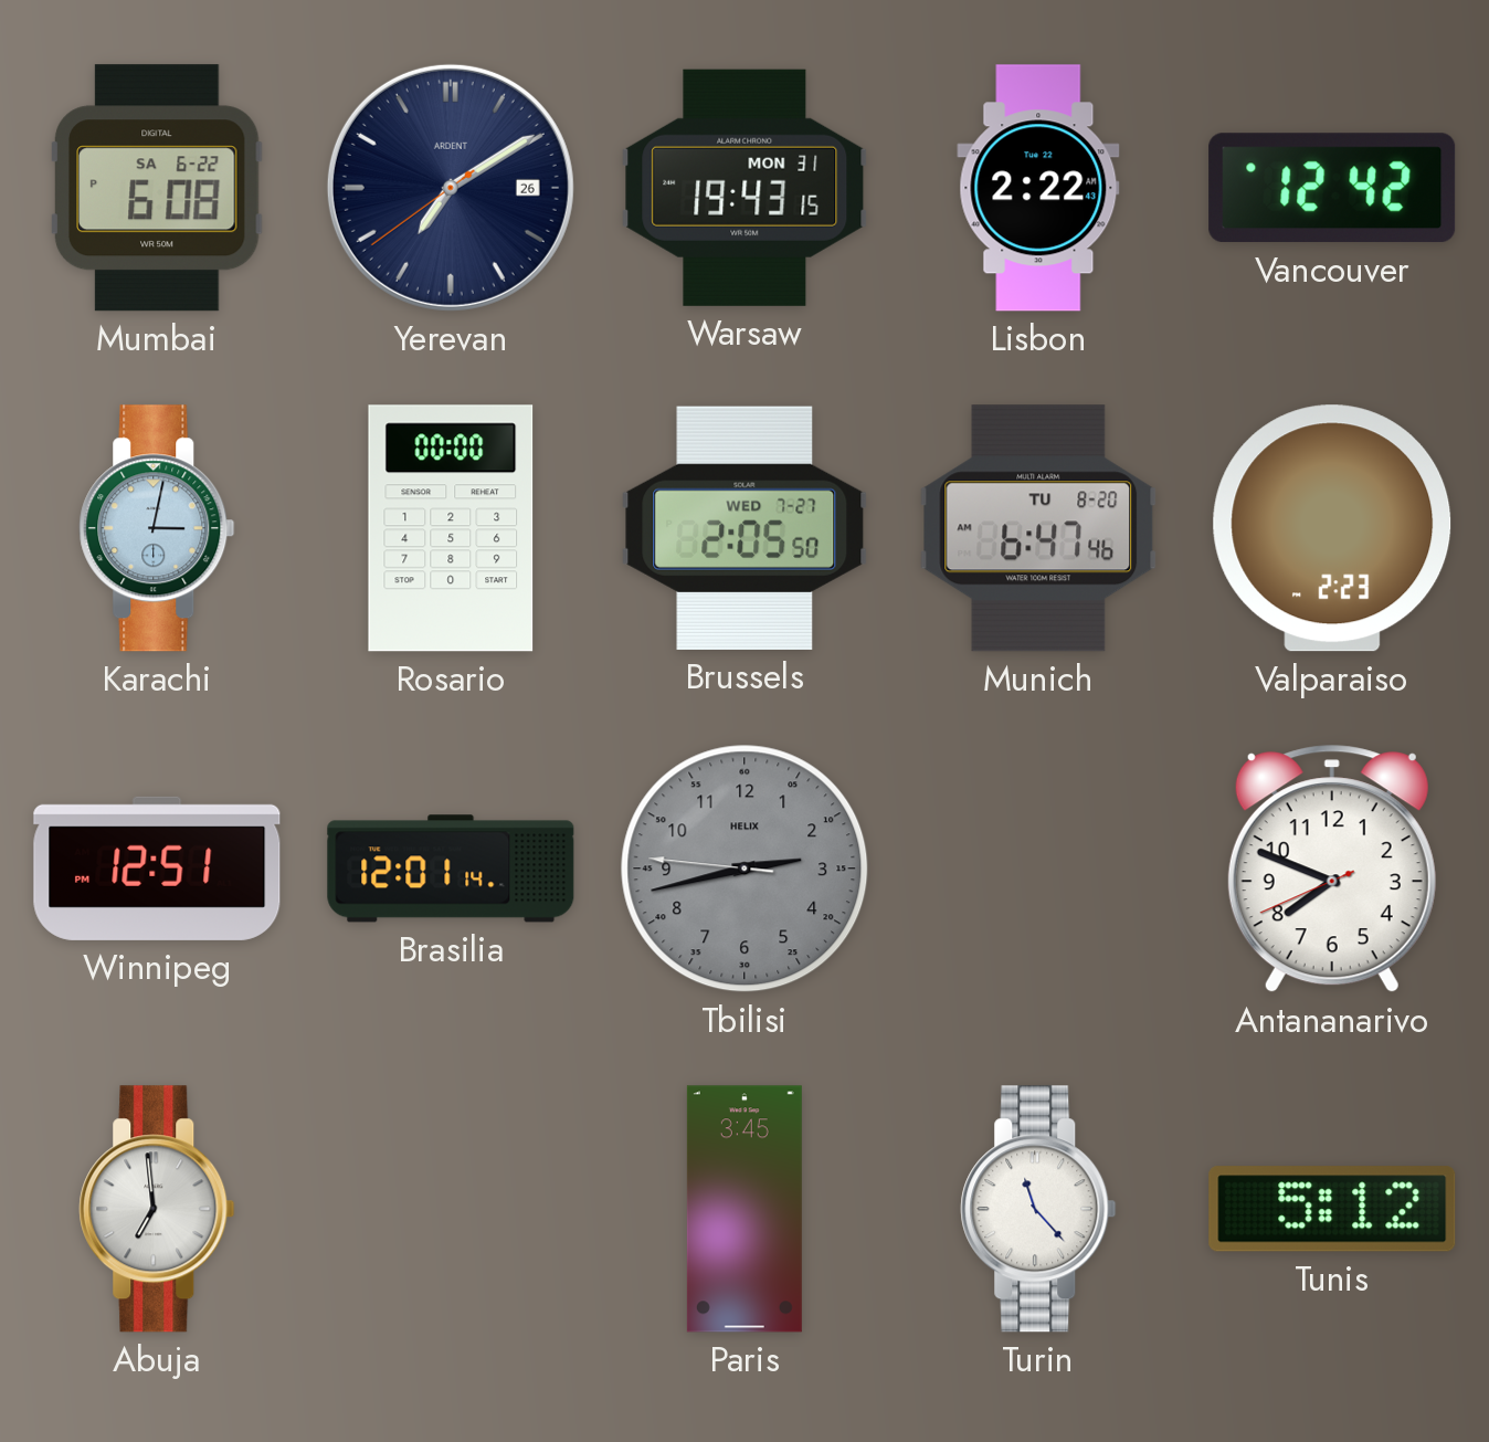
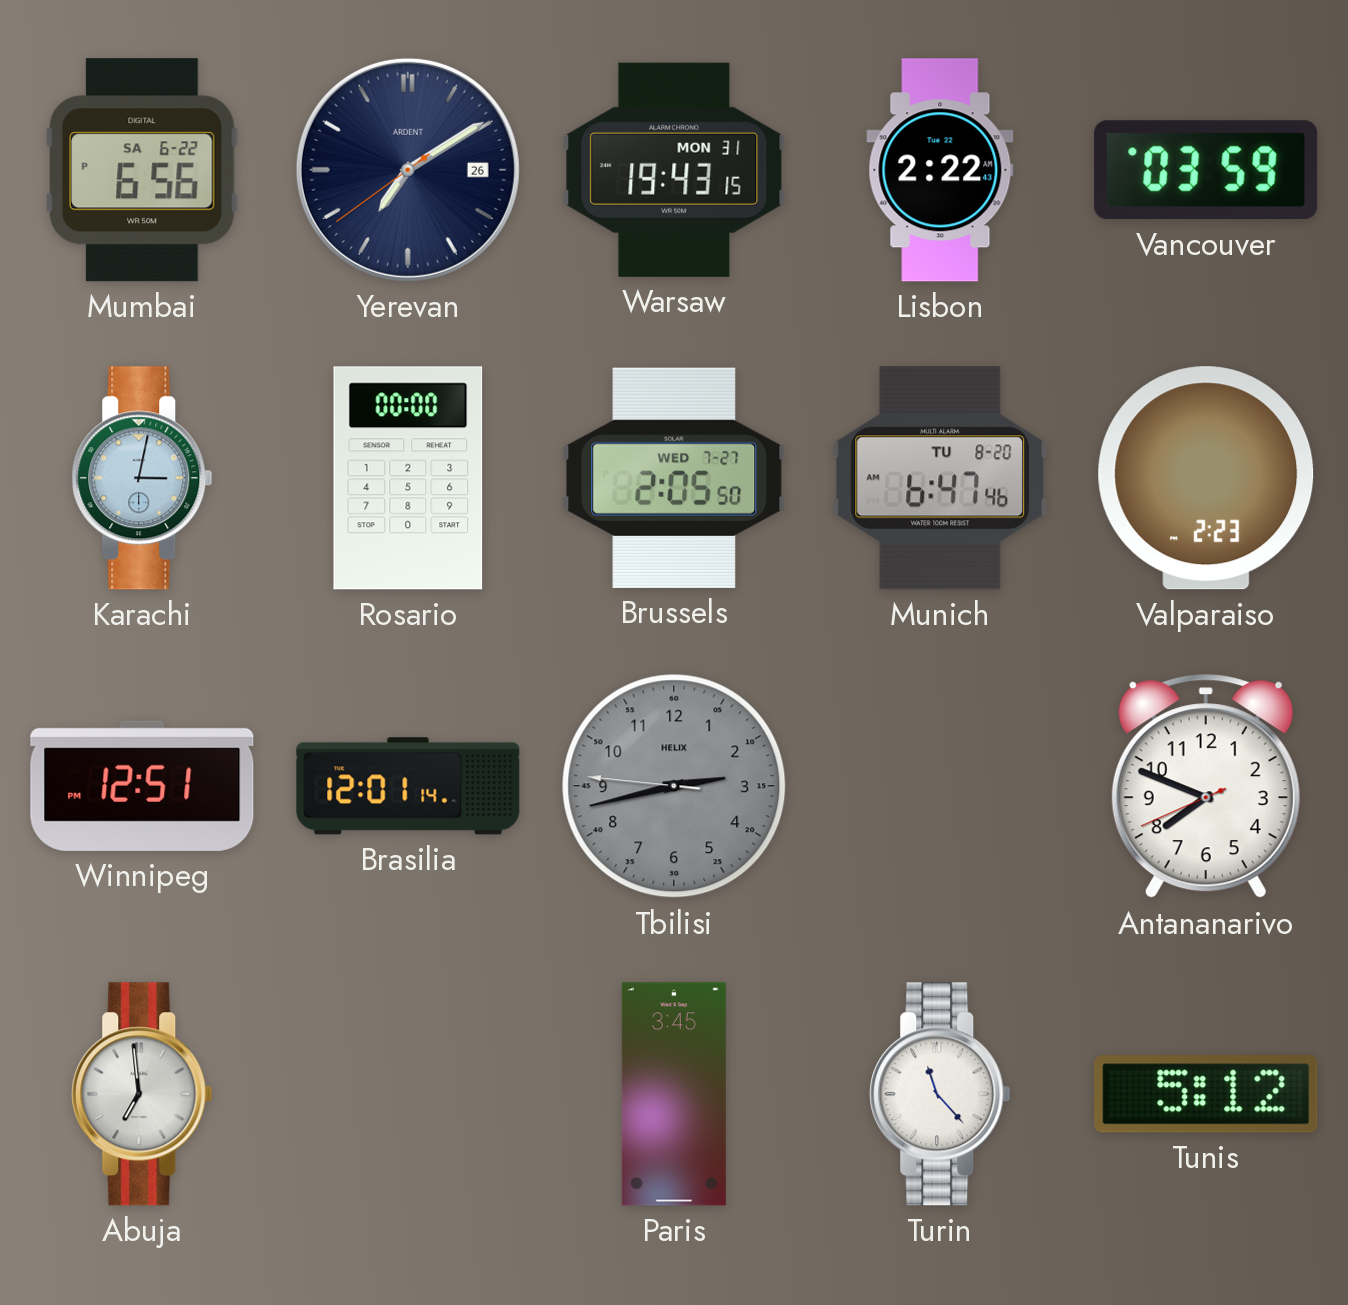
Mumbai: 6:08 -> 6:56
Vancouver: 12:42 -> 03:59
